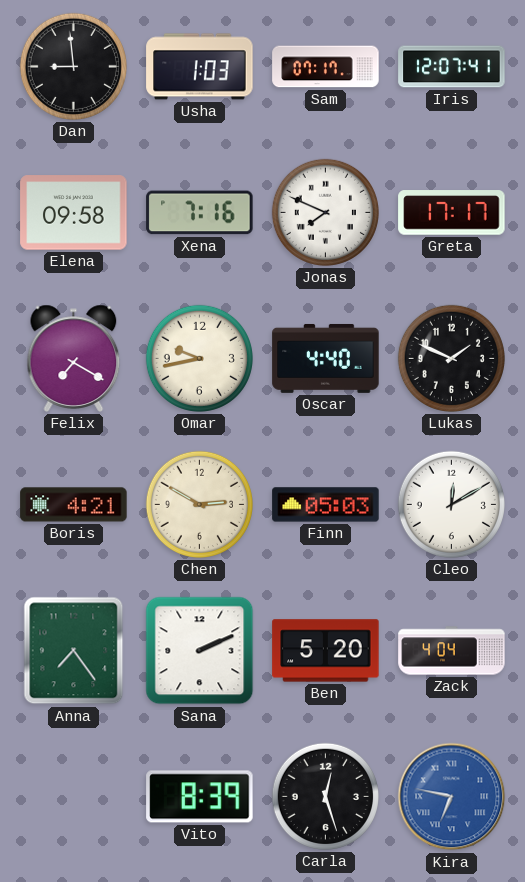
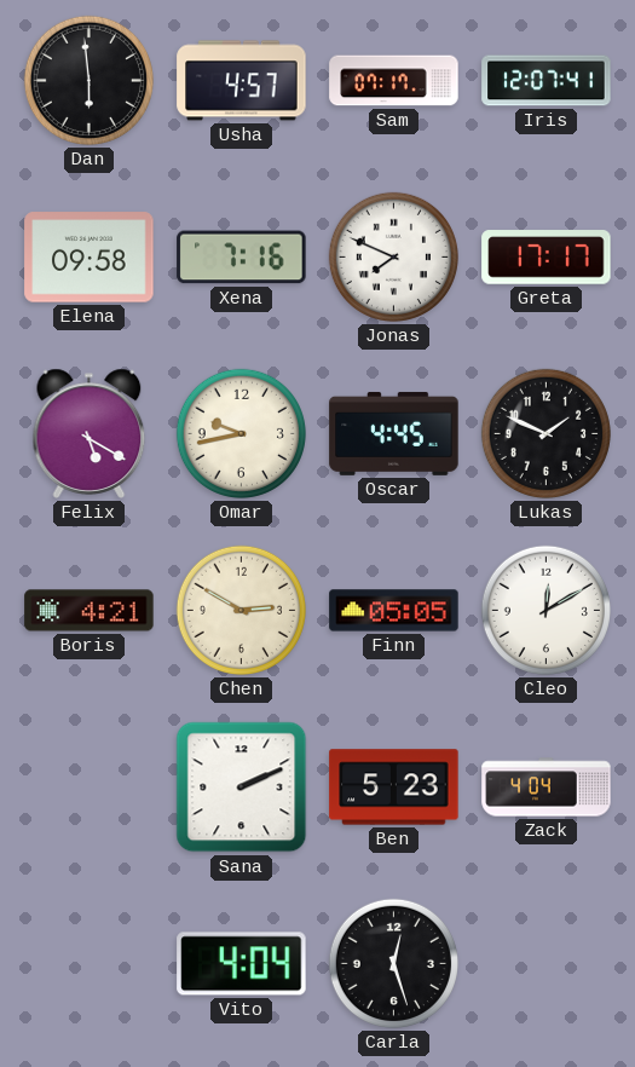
Dan: 8:59 -> 5:59
Usha: 1:03 -> 4:57
Felix: 7:20 -> 5:20
Oscar: 4:40 -> 4:45
Finn: 05:03 -> 05:05
Anna: 7:24 -> none
Ben: 5:20 -> 5:23
Vito: 8:39 -> 4:04
Kira: 6:47 -> none
